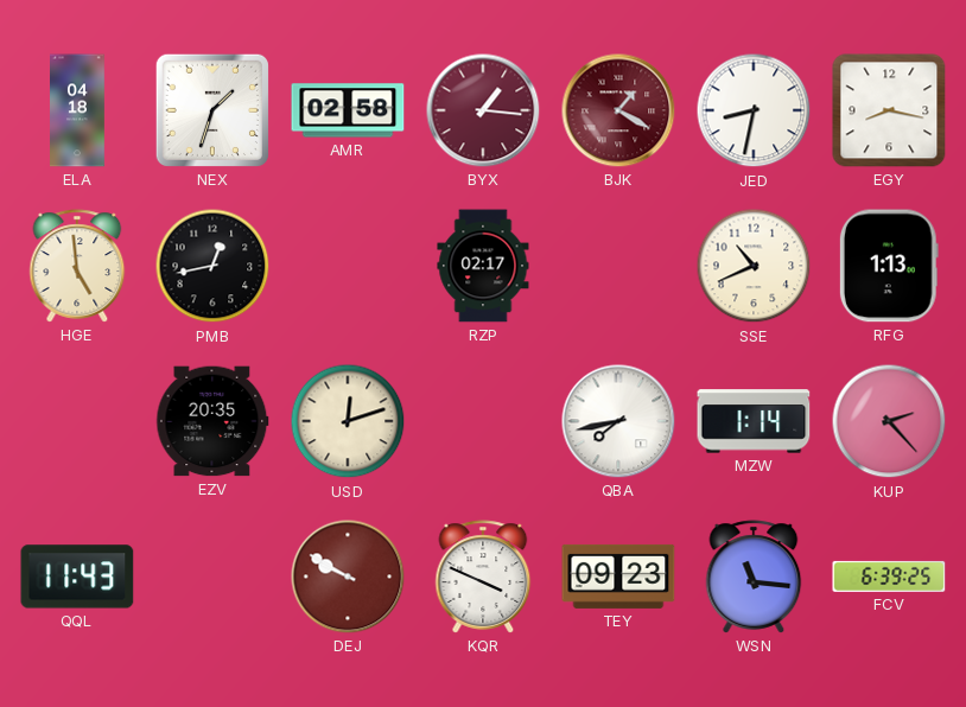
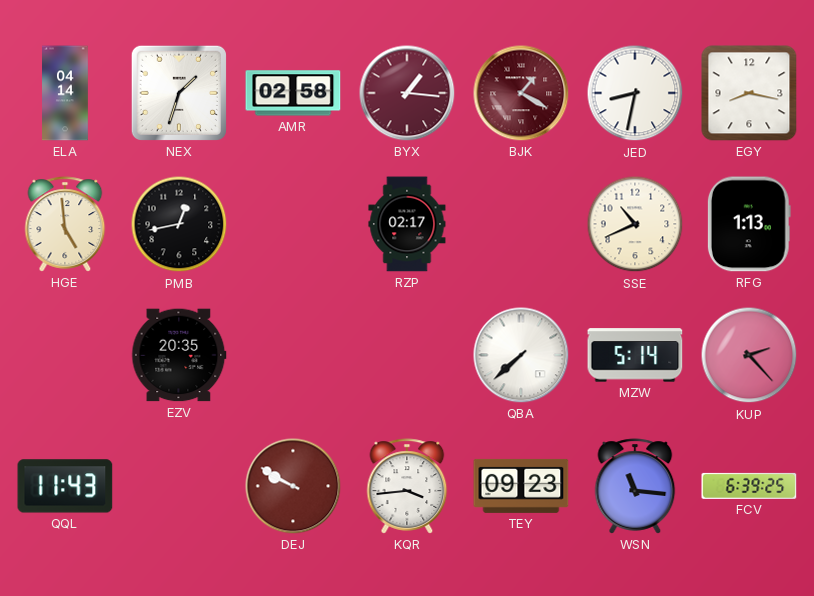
ELA: 04:18 -> 04:14
USD: 12:12 -> none
QBA: 7:43 -> 7:38
MZW: 1:14 -> 5:14
KQR: 3:49 -> 3:44
